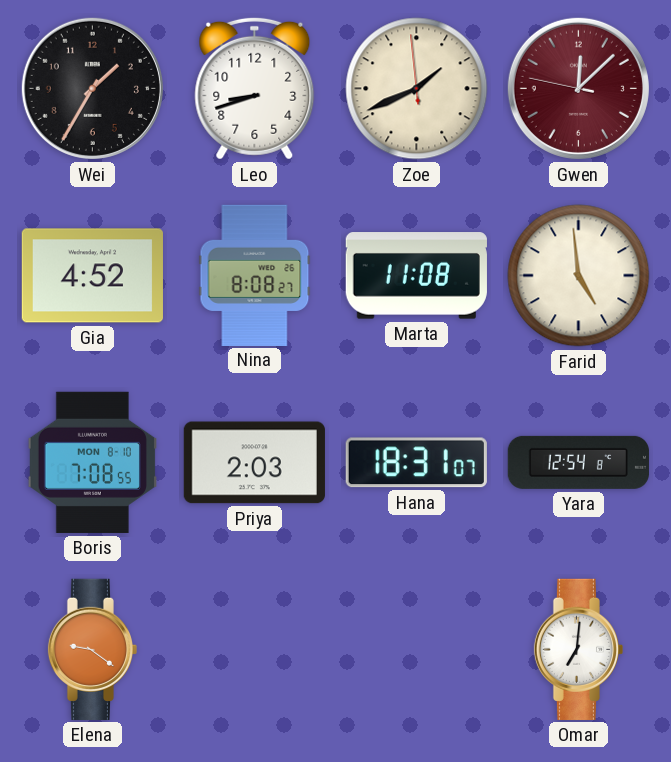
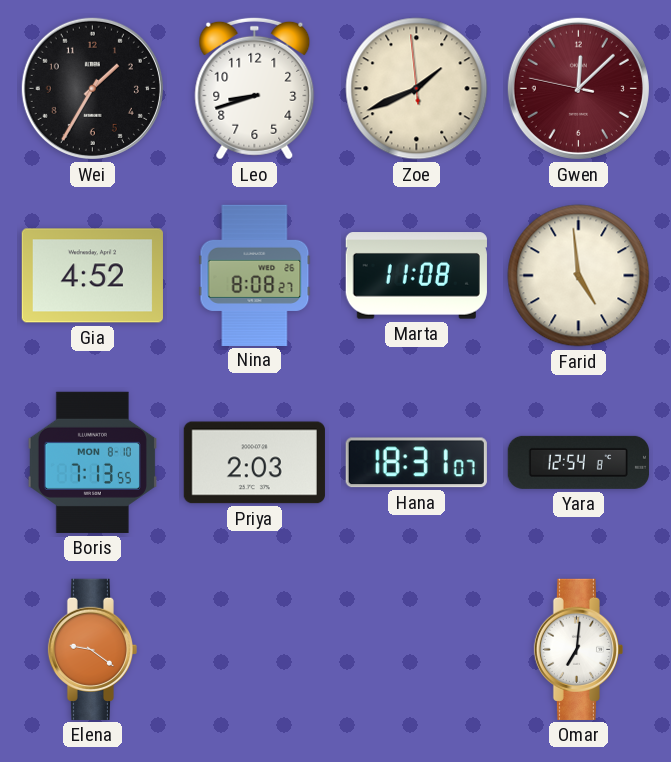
Boris: 7:08 -> 7:13
